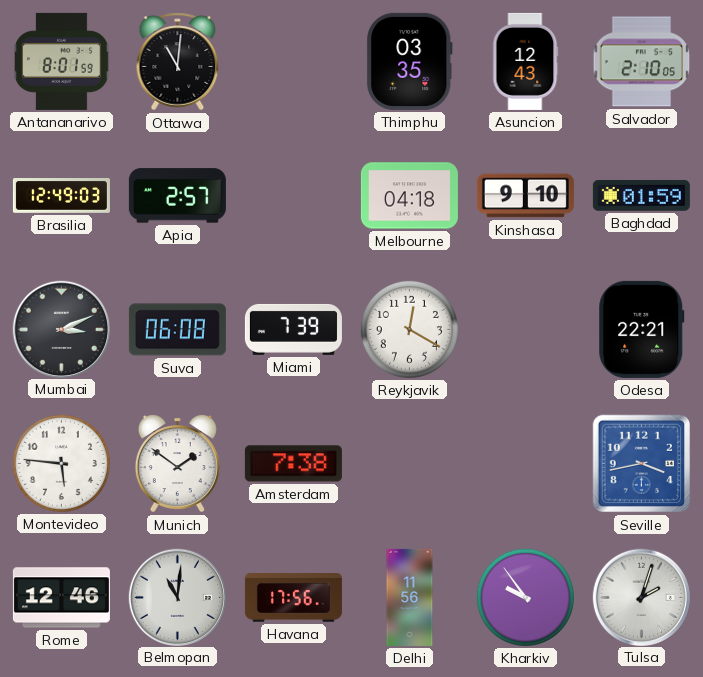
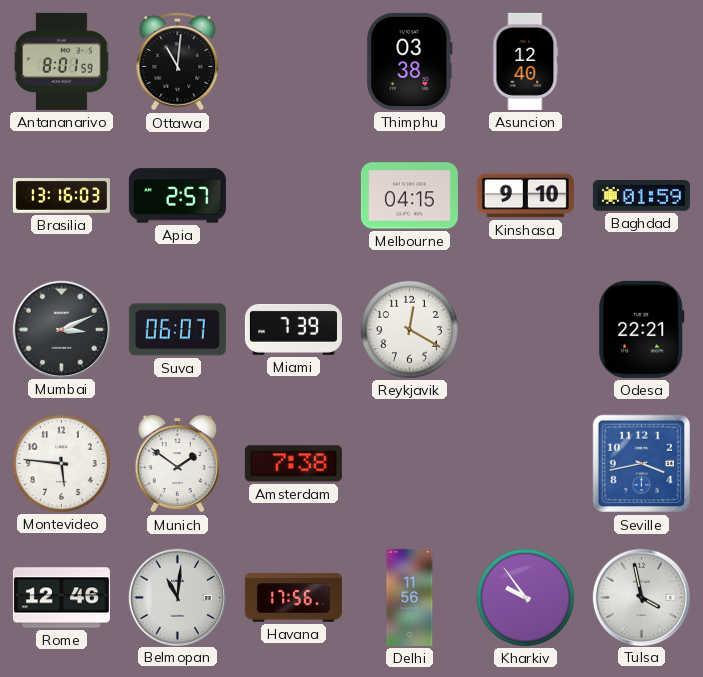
Thimphu: 03:35 -> 03:38
Asuncion: 12:43 -> 12:40
Salvador: 2:10 -> none
Brasilia: 12:49 -> 13:16
Melbourne: 04:18 -> 04:15
Suva: 06:08 -> 06:07
Tulsa: 2:03 -> 3:58
